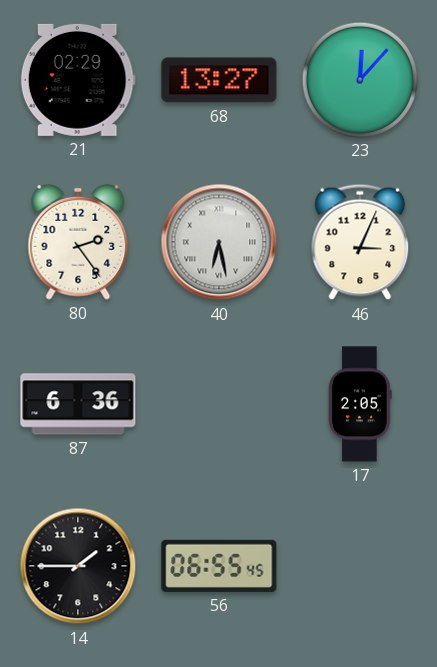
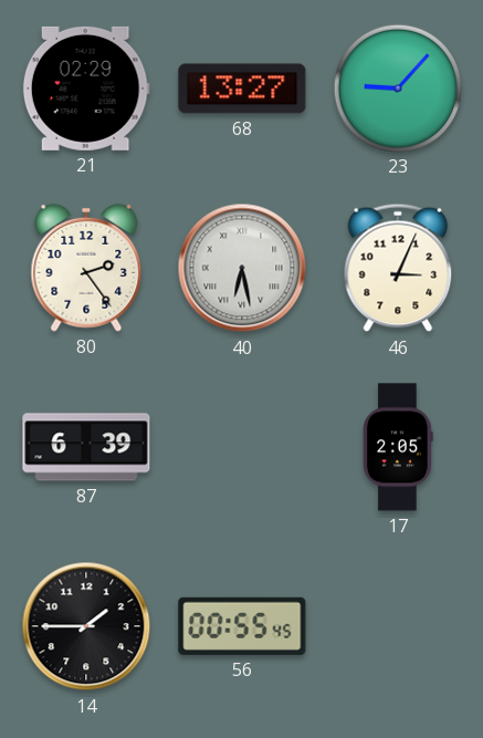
23: 12:07 -> 9:07
87: 6:36 -> 6:39
56: 06:55 -> 00:55
